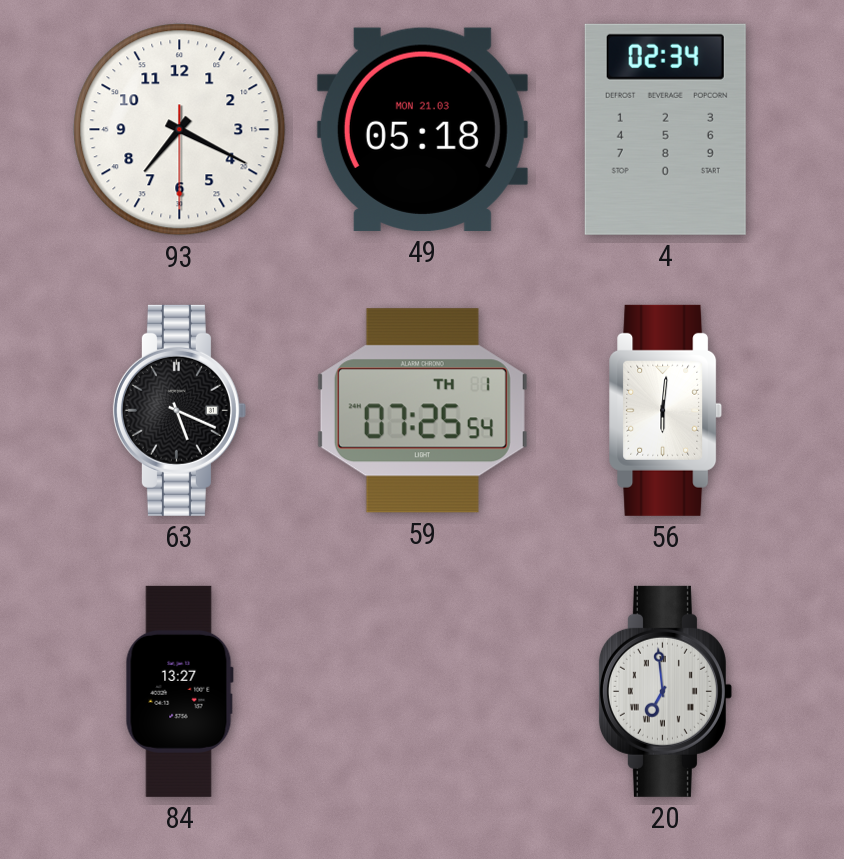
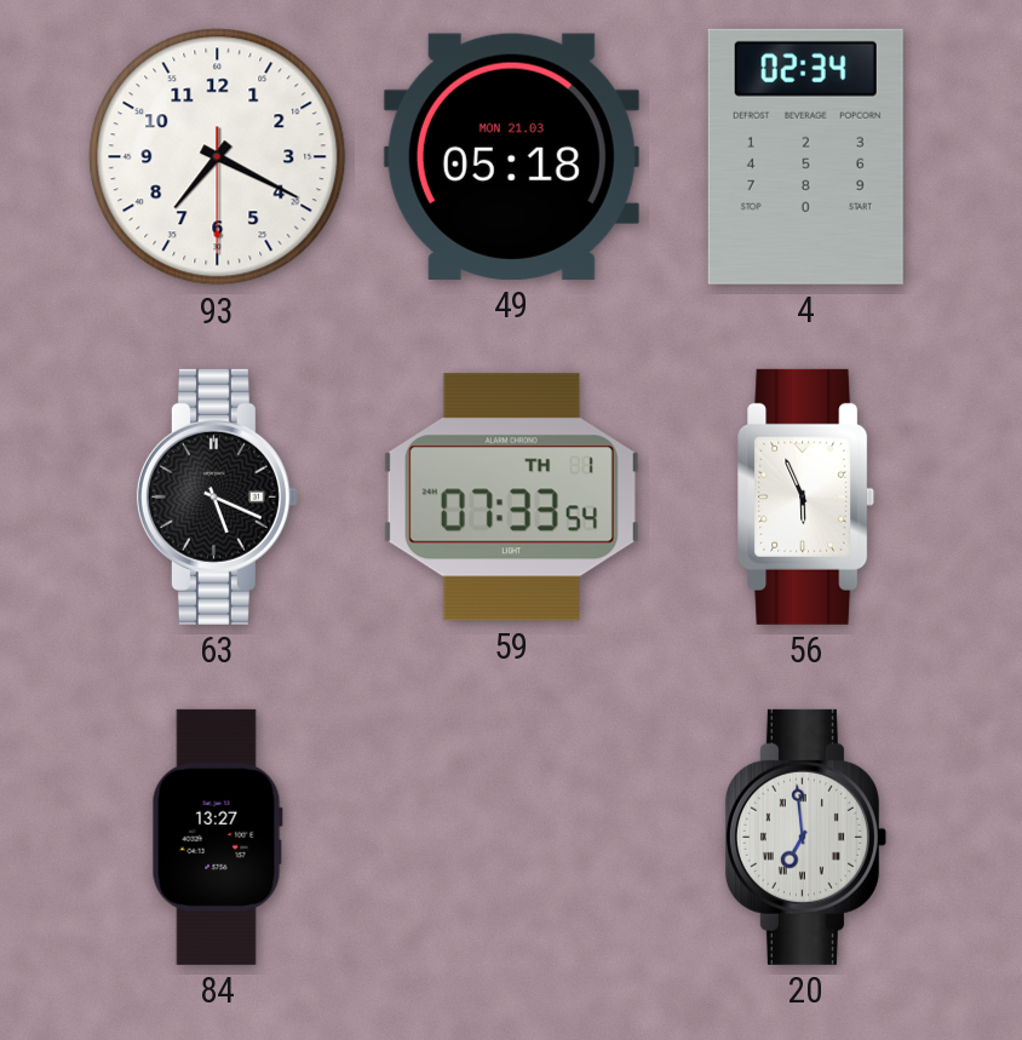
59: 07:25 -> 07:33
56: 6:01 -> 5:56
